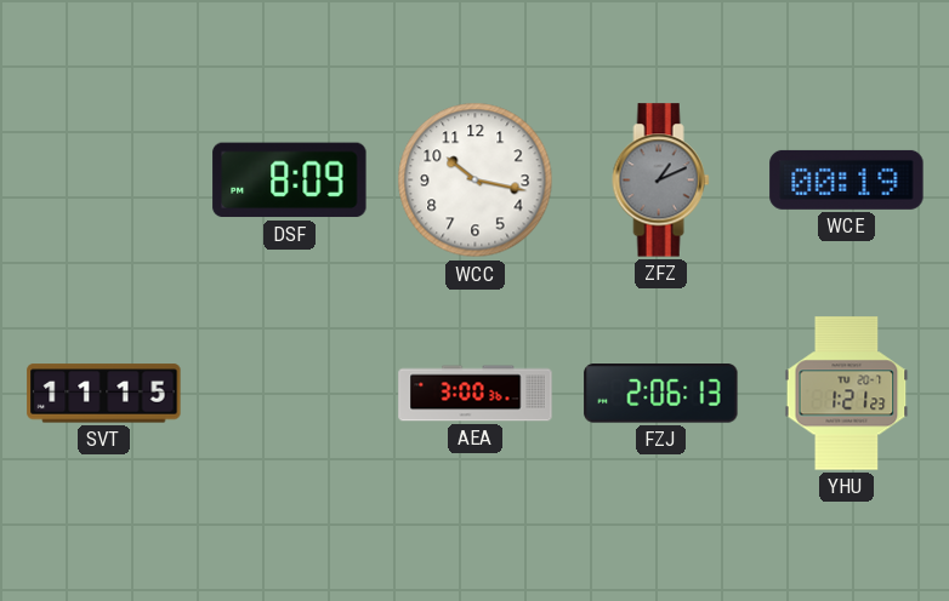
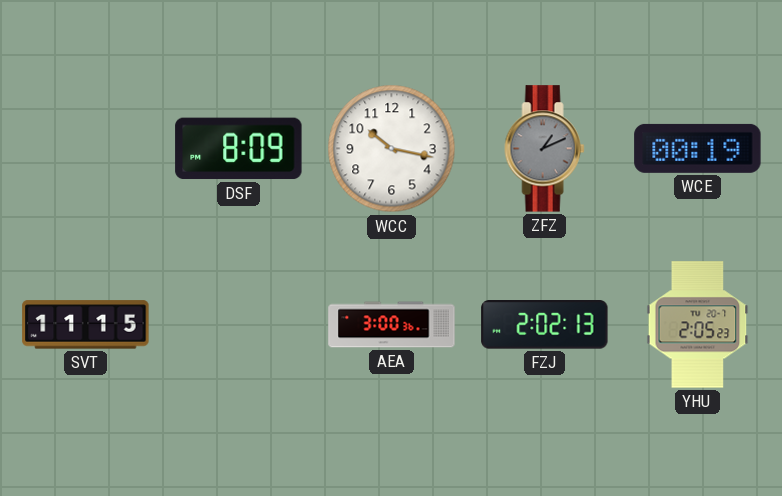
FZJ: 2:06 -> 2:02
YHU: 1:21 -> 2:05
